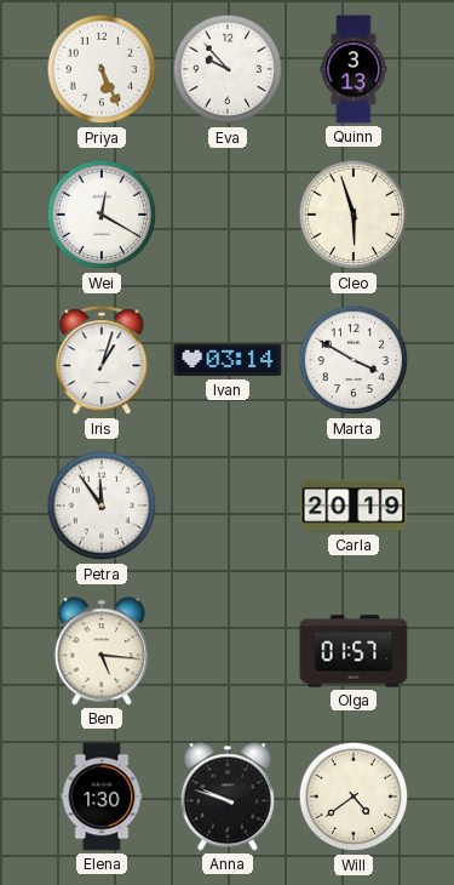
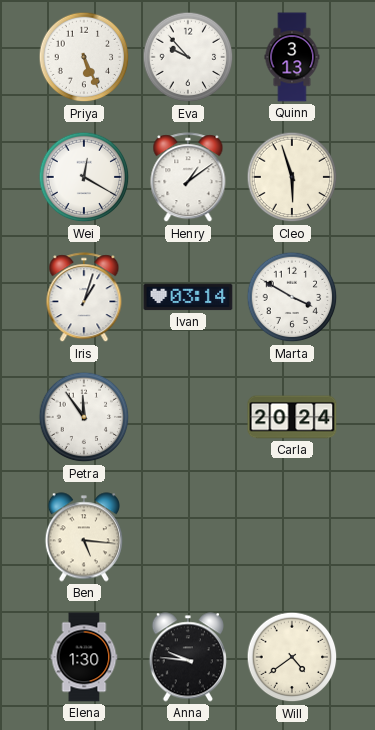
Henry: none -> 1:09
Carla: 20:19 -> 20:24
Olga: 01:57 -> none
Anna: 9:48 -> 9:46
